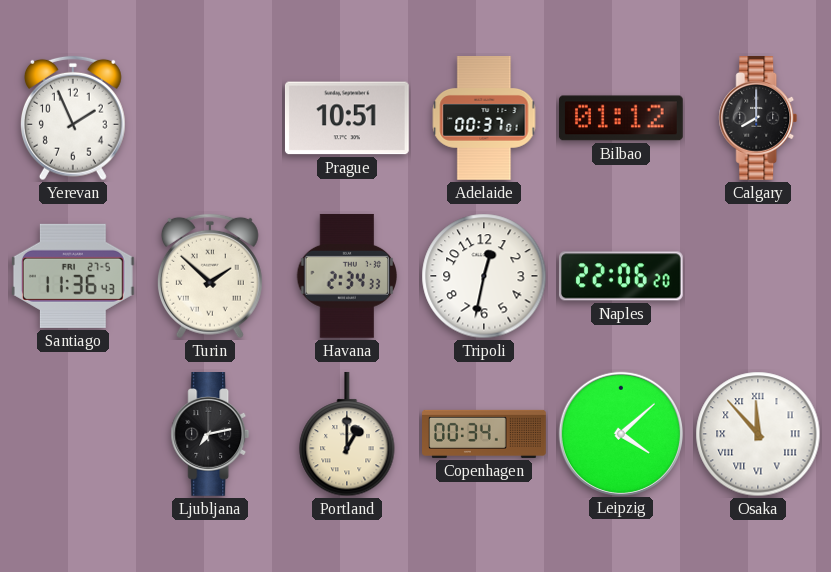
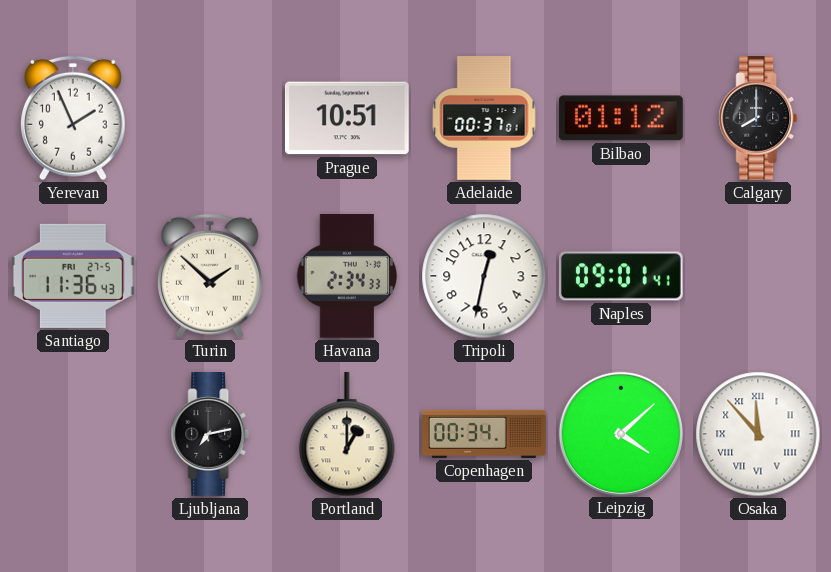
Naples: 22:06 -> 09:01
